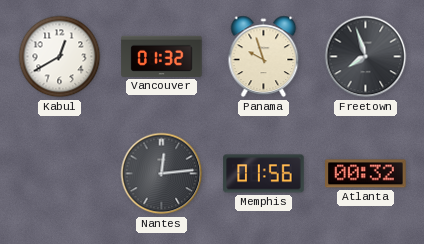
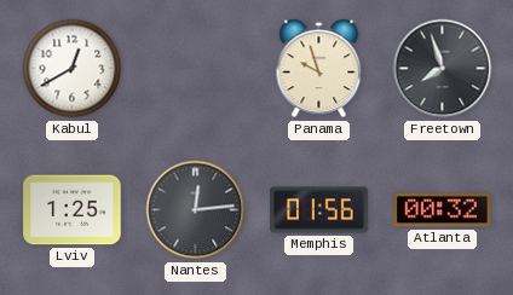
Vancouver: 01:32 -> none
Lviv: none -> 1:25
